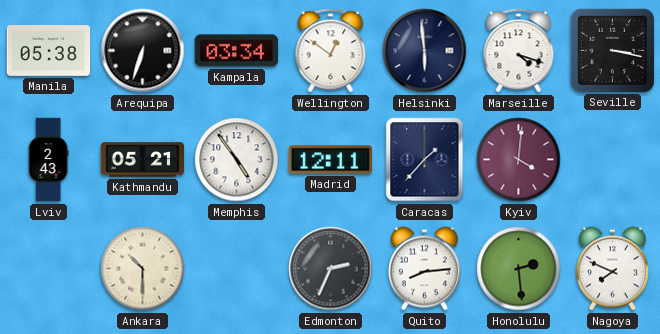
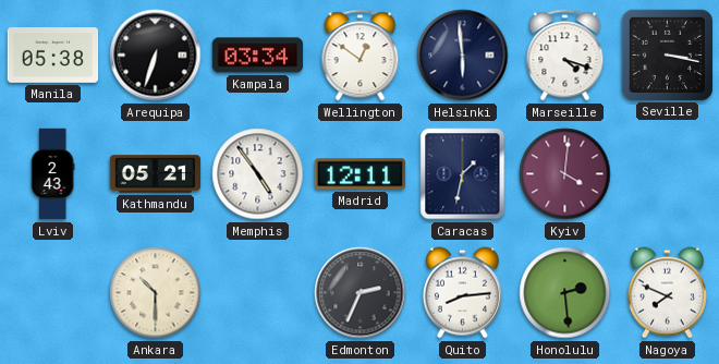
Caracas: 1:37 -> 1:32
